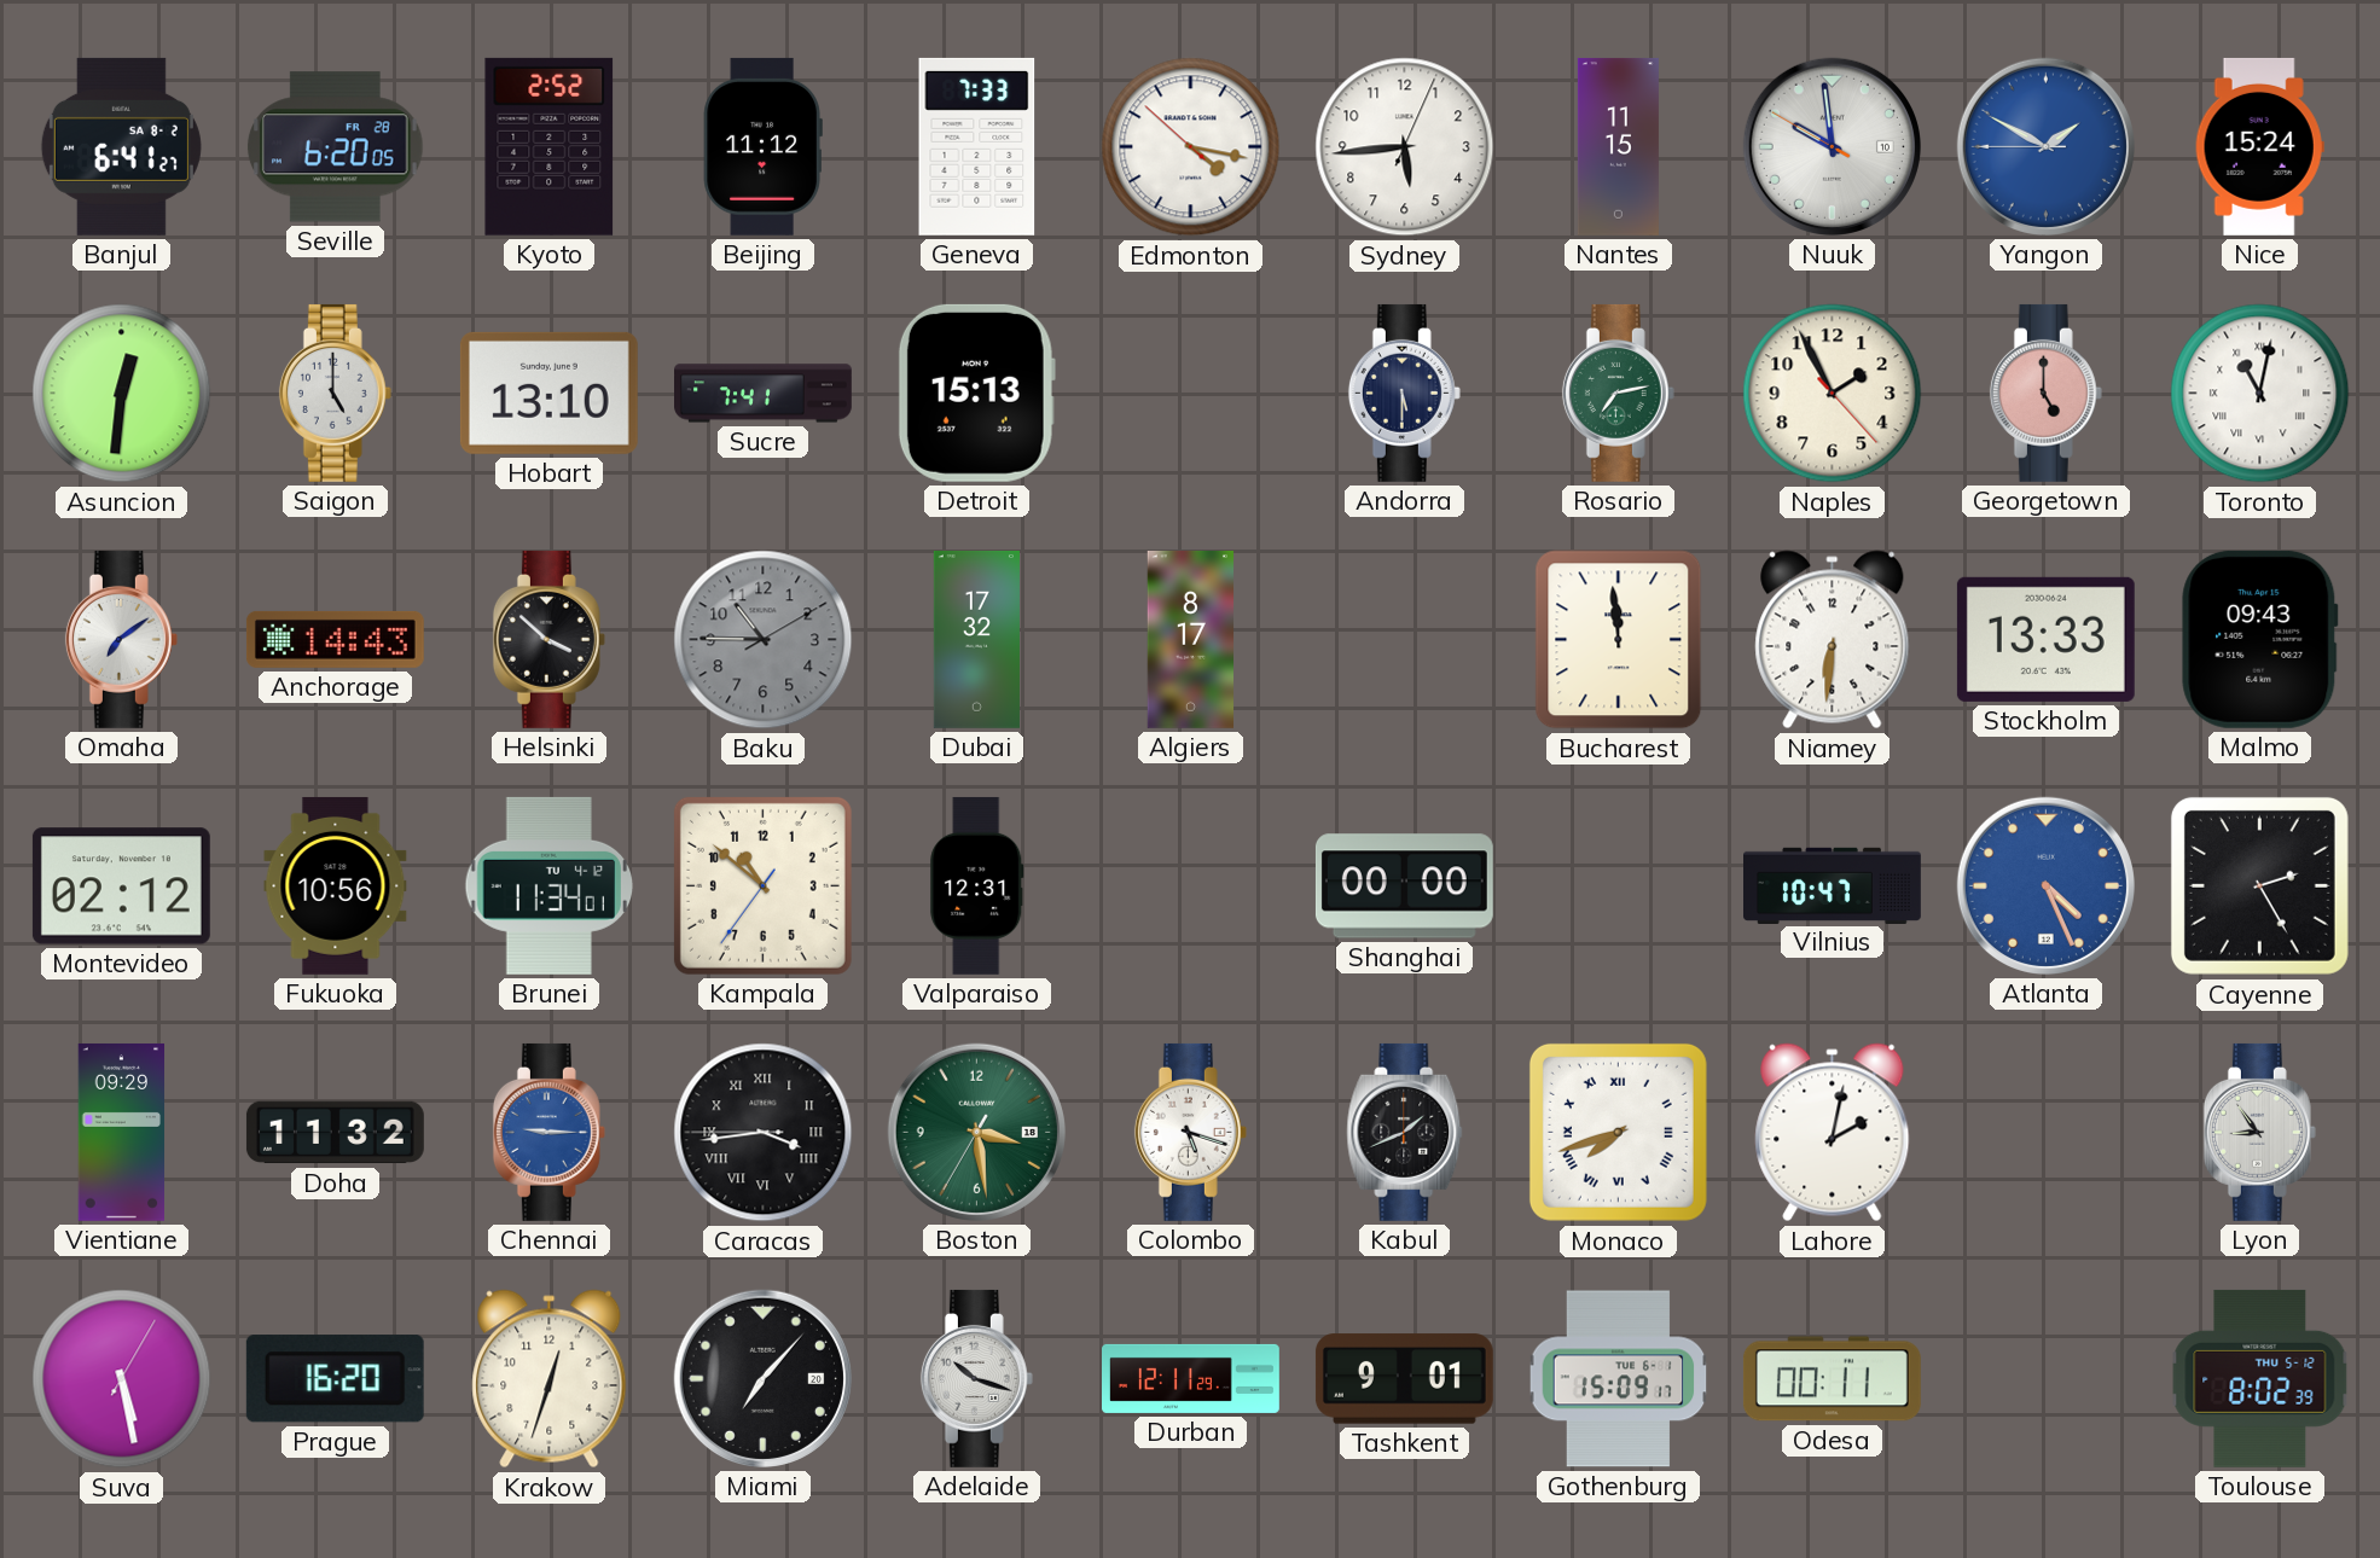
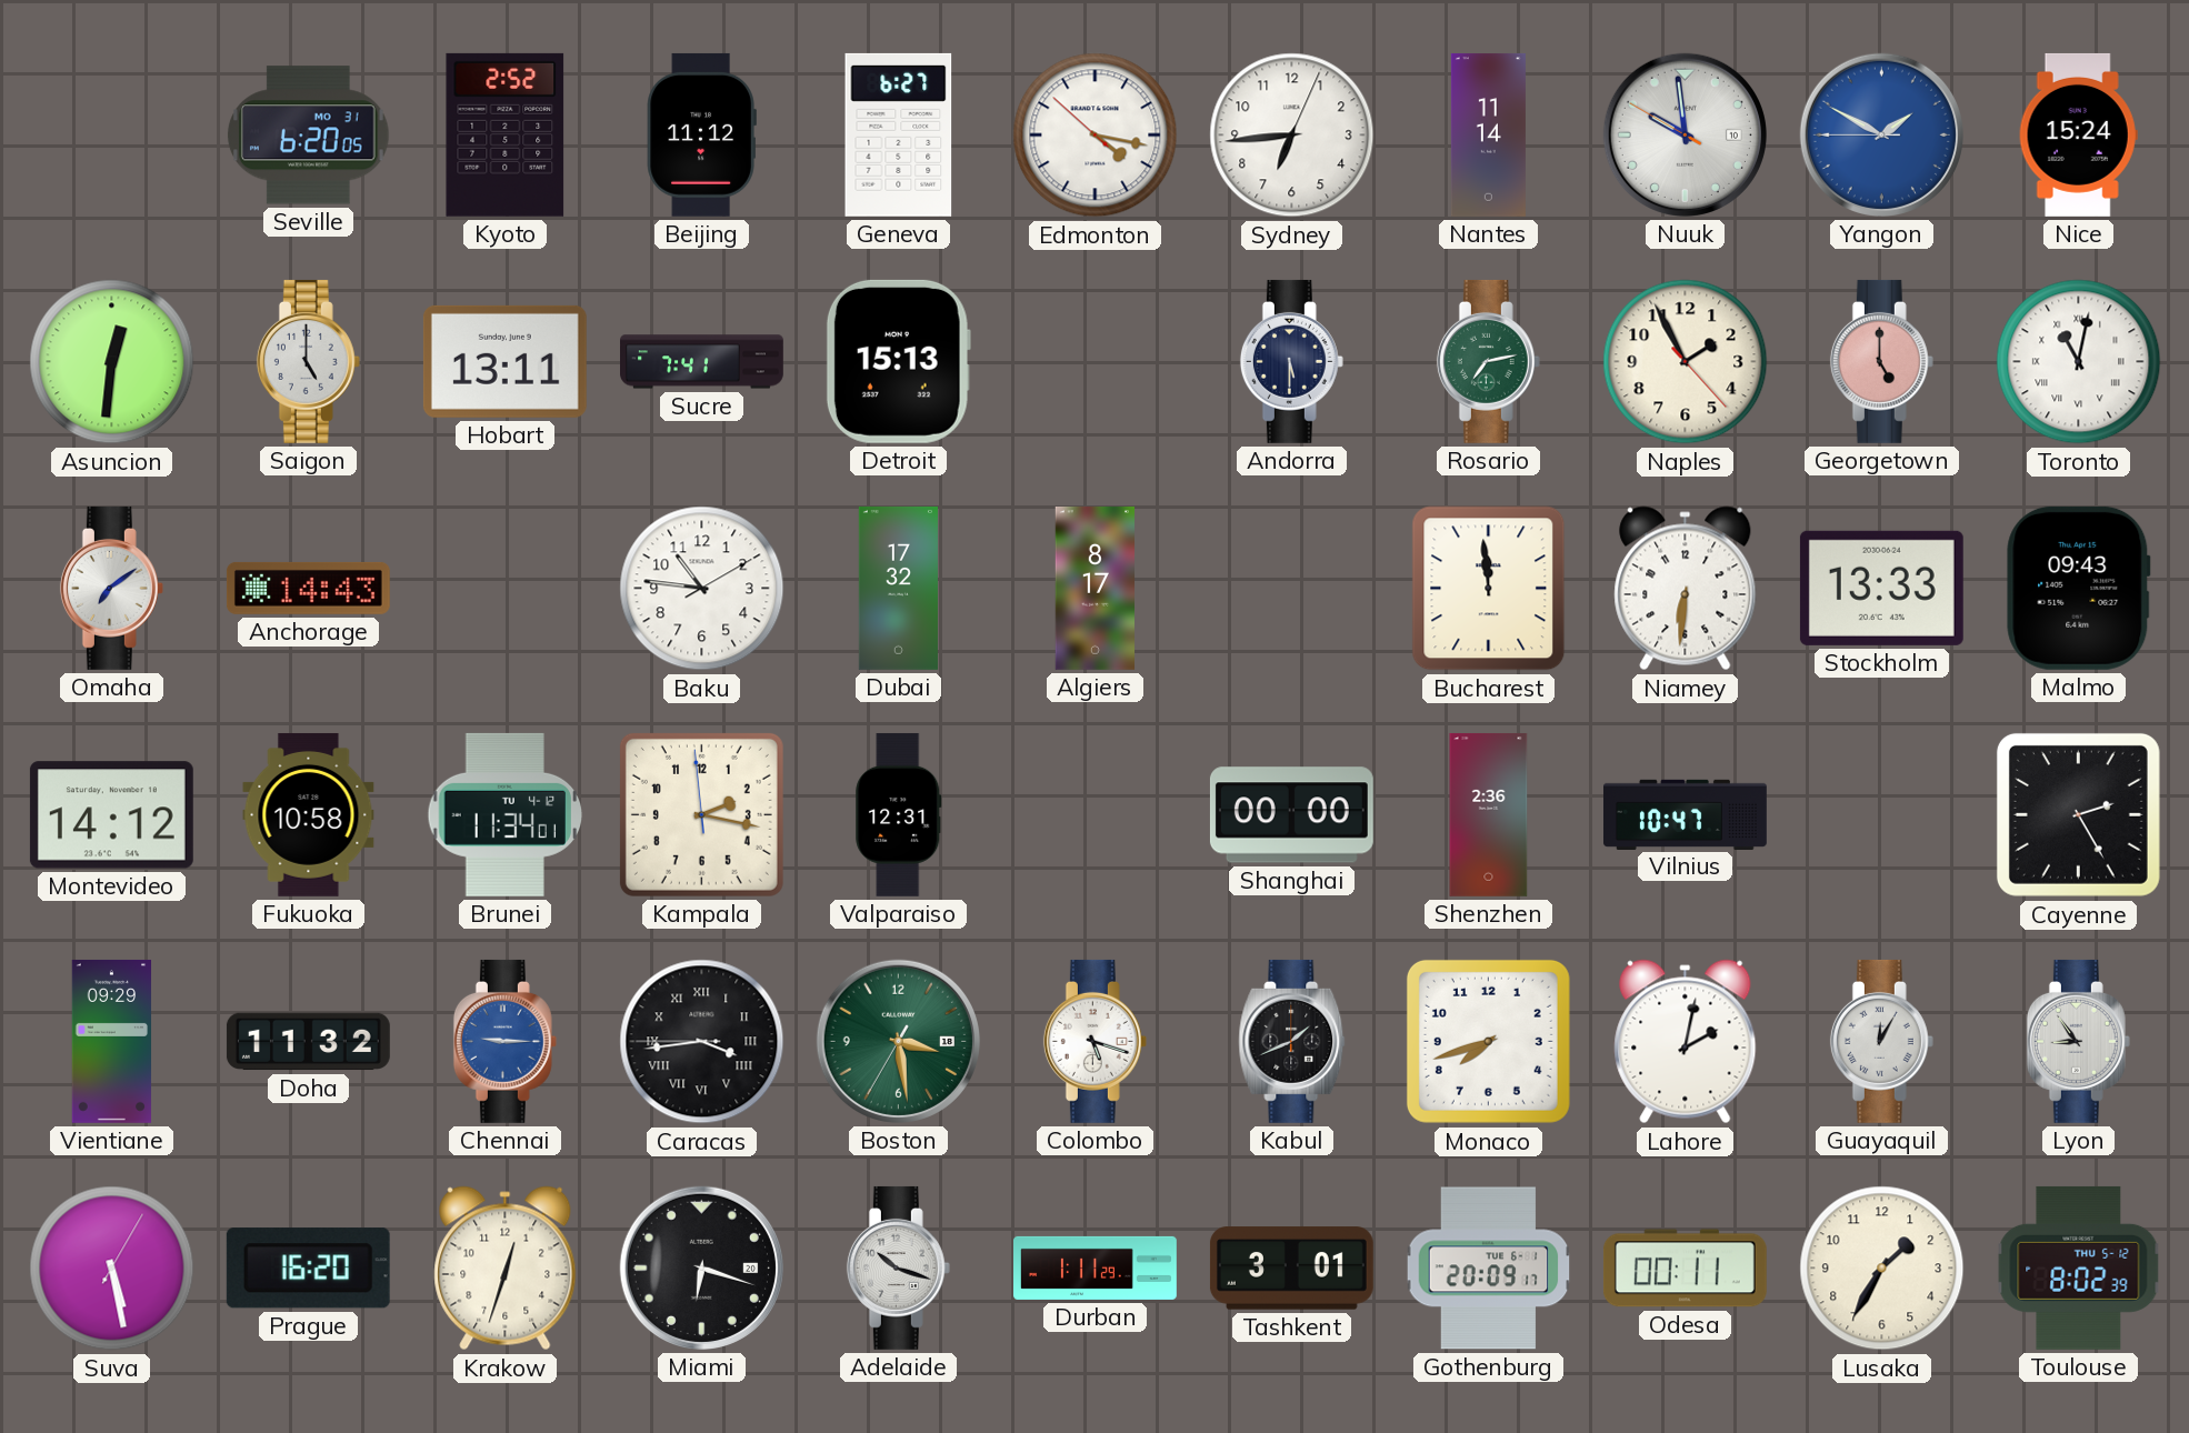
Banjul: 6:41 -> none
Seville date: FR 28 -> MO 31
Geneva: 7:33 -> 6:27
Sydney: 5:44 -> 6:44
Nantes: 11:15 -> 11:14
Hobart: 13:10 -> 13:11
Helsinki: 3:52 -> none
Baku: 10:45 -> 10:46
Baku dial: grey -> white
Montevideo: 02:12 -> 14:12
Fukuoka: 10:56 -> 10:58
Kampala: 10:51 -> 2:16
Shenzhen: none -> 2:36
Atlanta: 4:26 -> none
Monaco numerals: Roman -> Arabic
Guayaquil: none -> 12:05
Miami: 7:07 -> 6:18
Durban: 12:11 -> 1:11
Tashkent: 9:01 -> 3:01
Gothenburg: 15:09 -> 20:09
Lusaka: none -> 1:35
